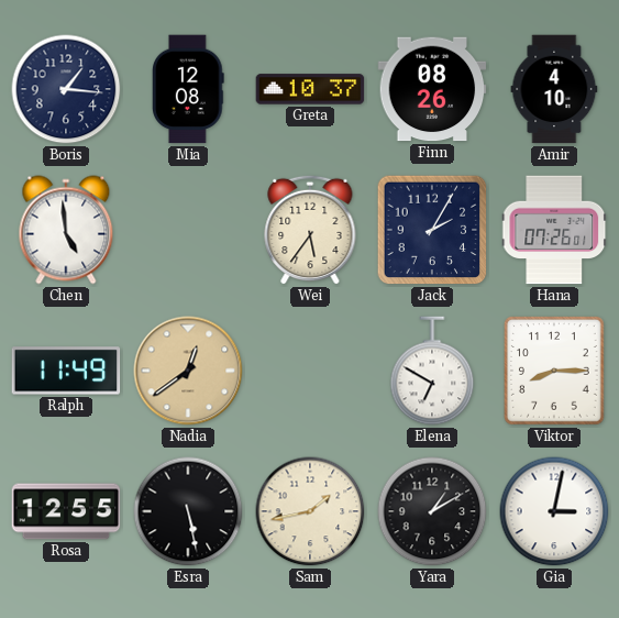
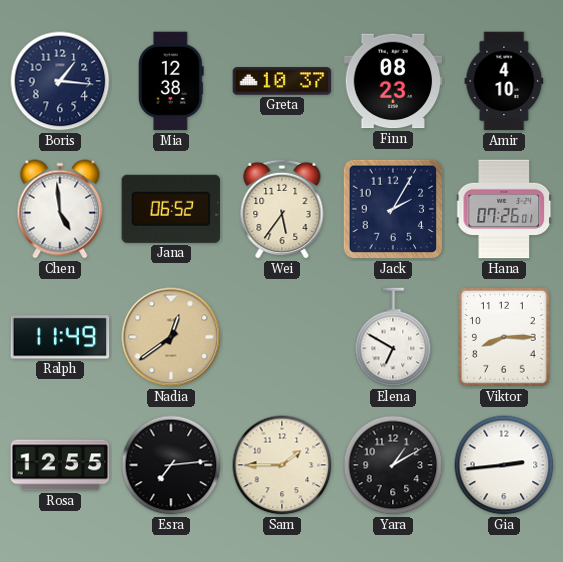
Mia: 12:08 -> 12:38
Finn: 08:26 -> 08:23
Jana: none -> 06:52
Esra: 5:28 -> 7:14
Sam: 1:43 -> 1:45
Gia: 3:02 -> 2:44
